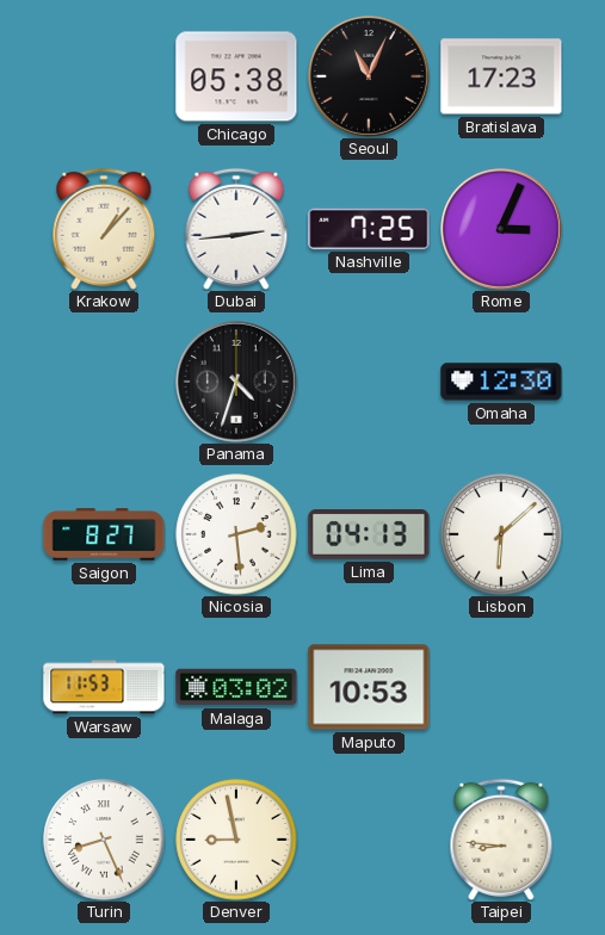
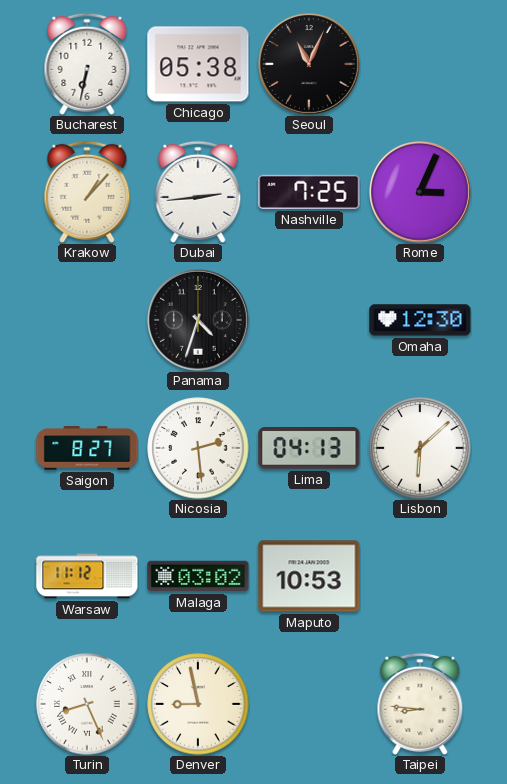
Bucharest: none -> 6:32
Bratislava: 17:23 -> none
Warsaw: 11:53 -> 11:12
